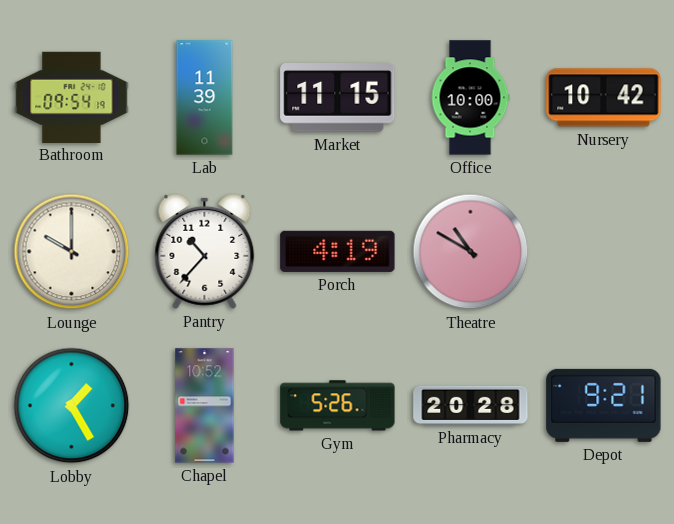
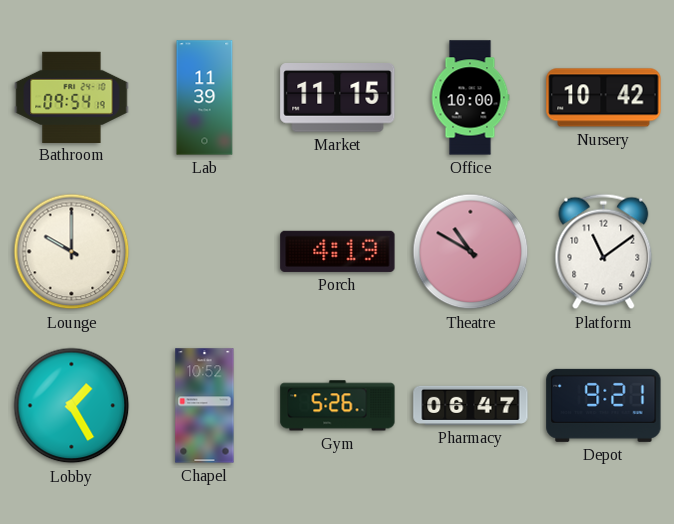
Pantry: 10:37 -> none
Platform: none -> 11:09
Pharmacy: 20:28 -> 06:47
